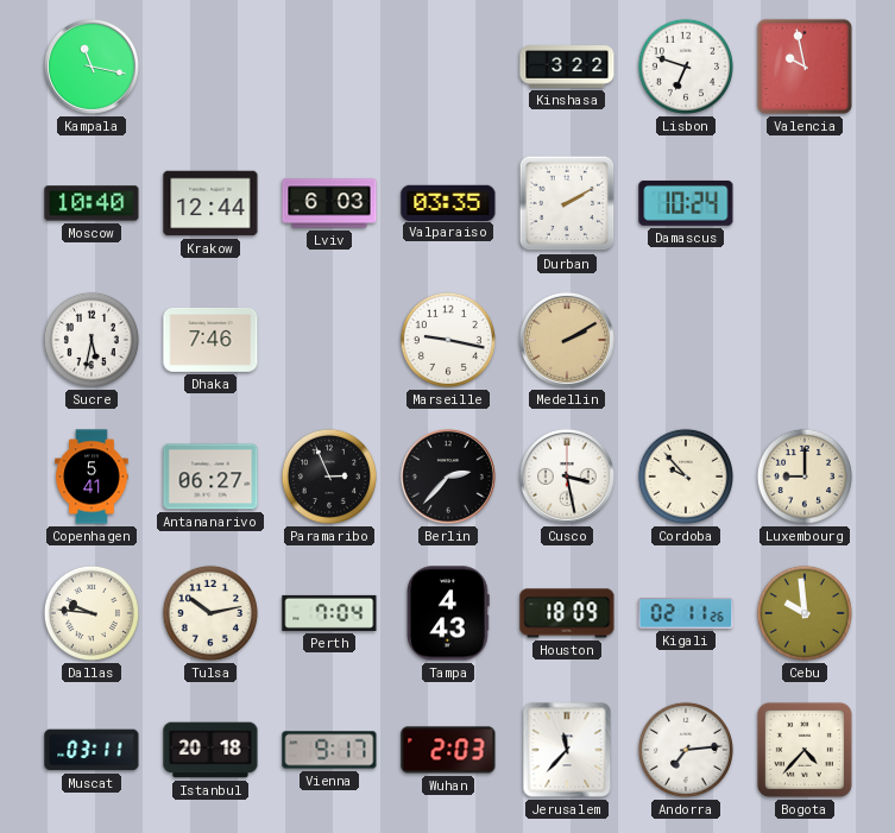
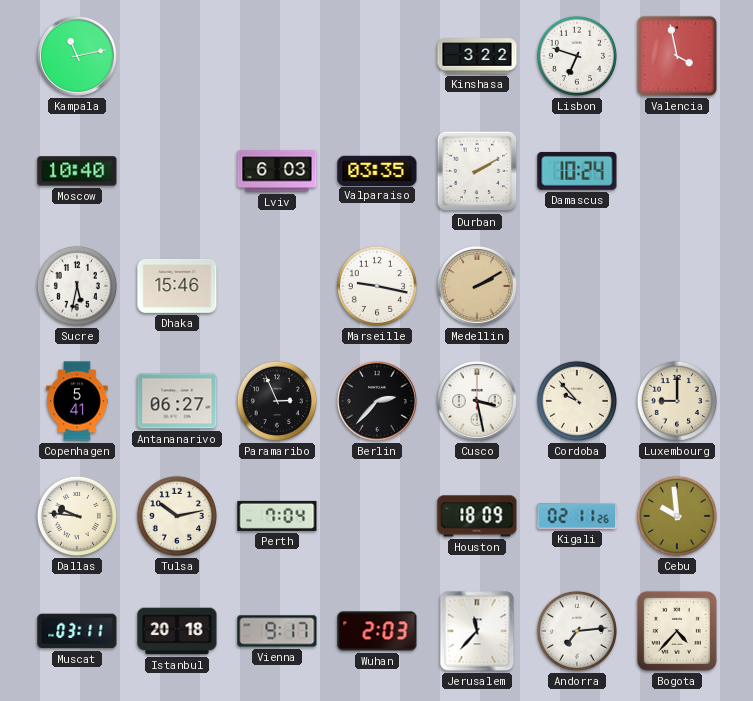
Kampala: 11:17 -> 11:13
Valencia: 9:58 -> 3:58
Krakow: 12:44 -> none
Dhaka: 7:46 -> 15:46
Tampa: 4:43 -> none
